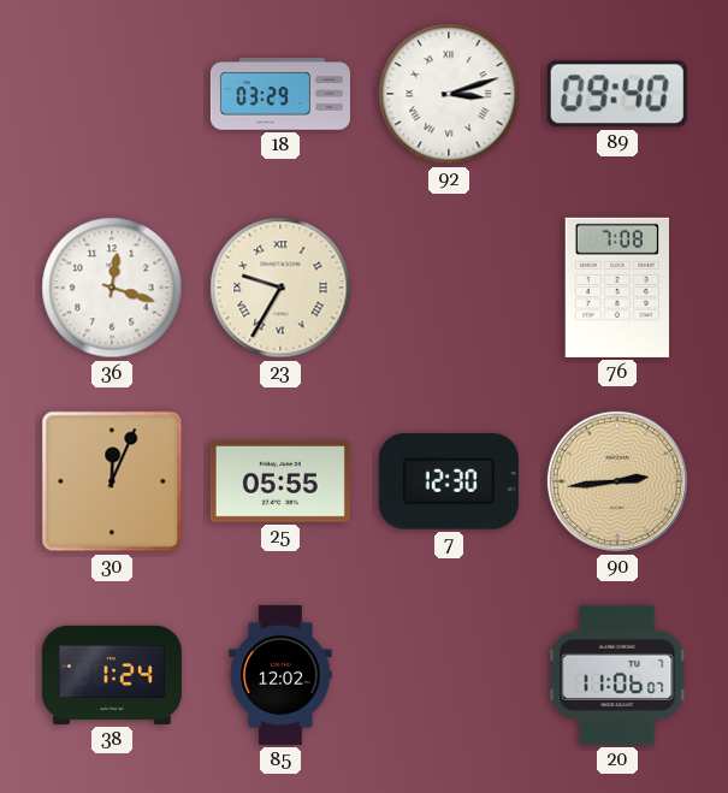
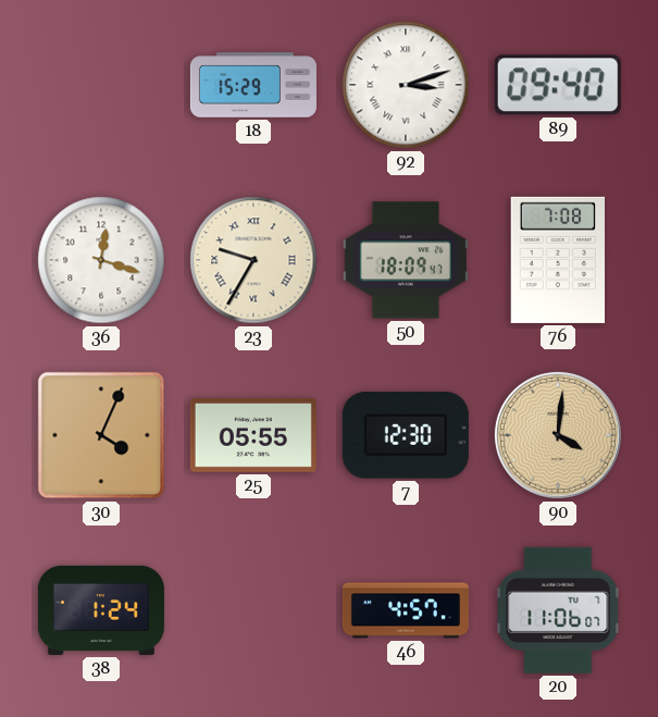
18: 03:29 -> 15:29
50: none -> 18:09
30: 12:04 -> 4:04
90: 2:44 -> 4:01
85: 12:02 -> none
46: none -> 4:57
